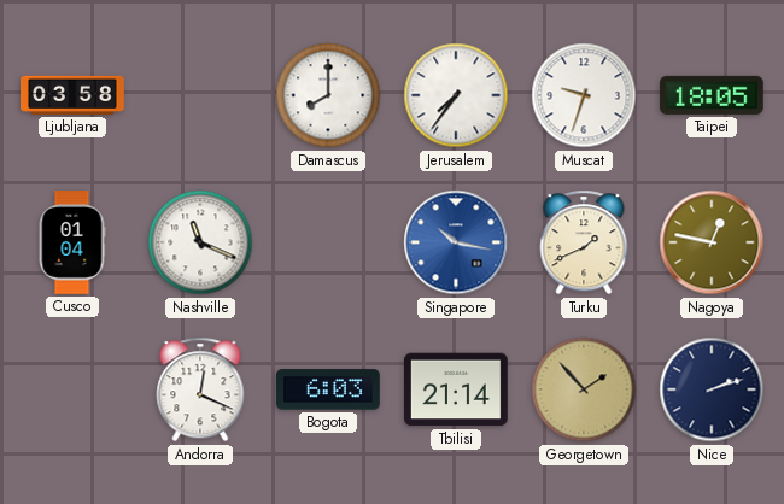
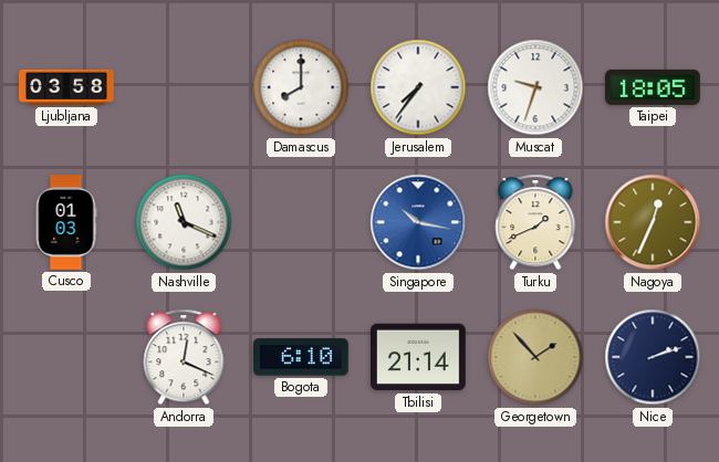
Cusco: 01:04 -> 01:03
Nagoya: 12:47 -> 12:34
Bogota: 6:03 -> 6:10
